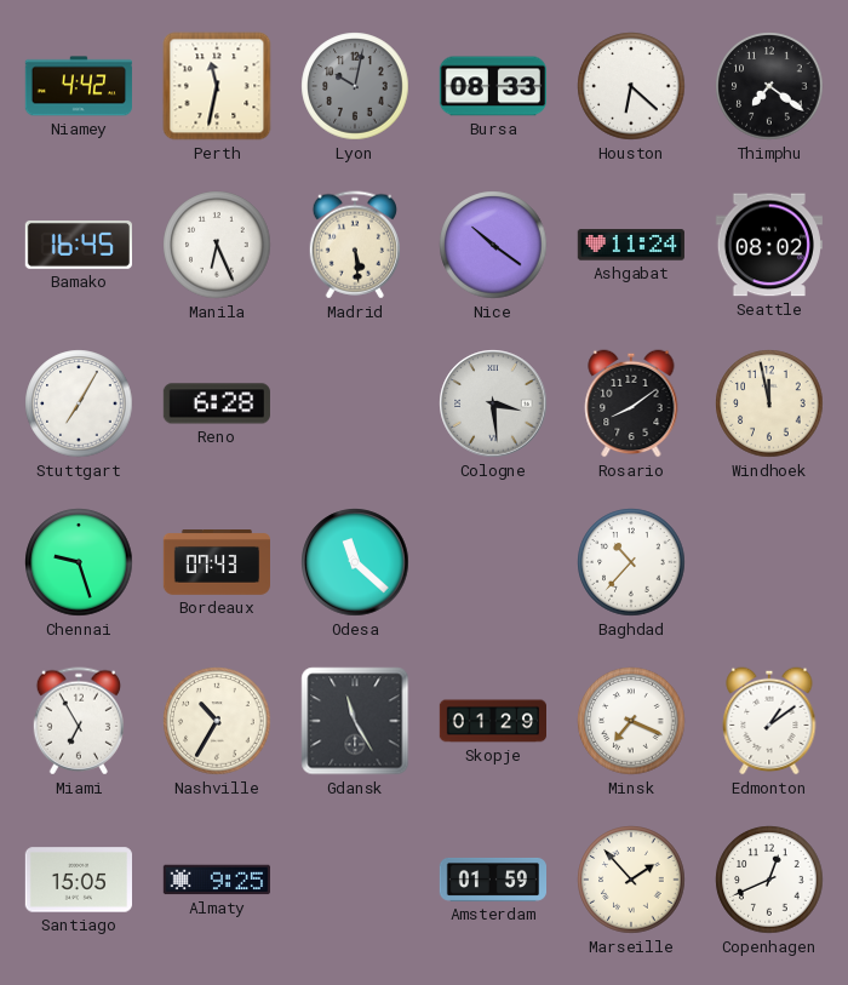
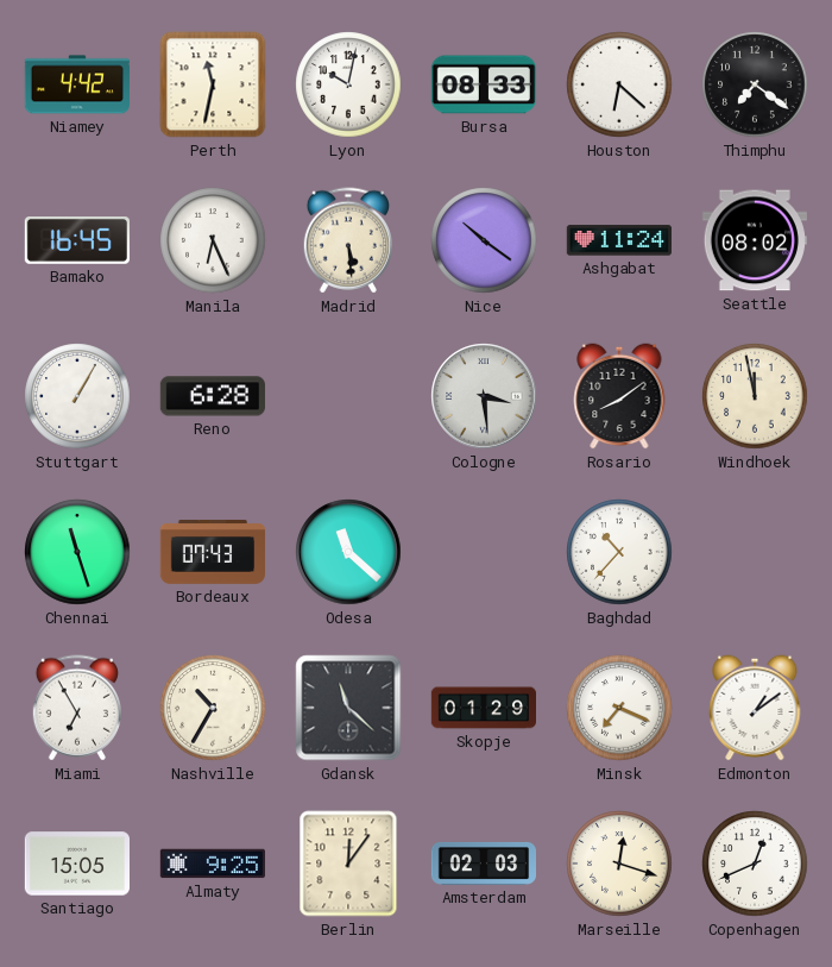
Lyon dial: grey -> white
Stuttgart: 7:05 -> 1:05
Chennai: 9:27 -> 11:27
Gdansk: 11:25 -> 11:22
Berlin: none -> 12:06
Amsterdam: 01:59 -> 02:03
Marseille: 1:53 -> 12:18
